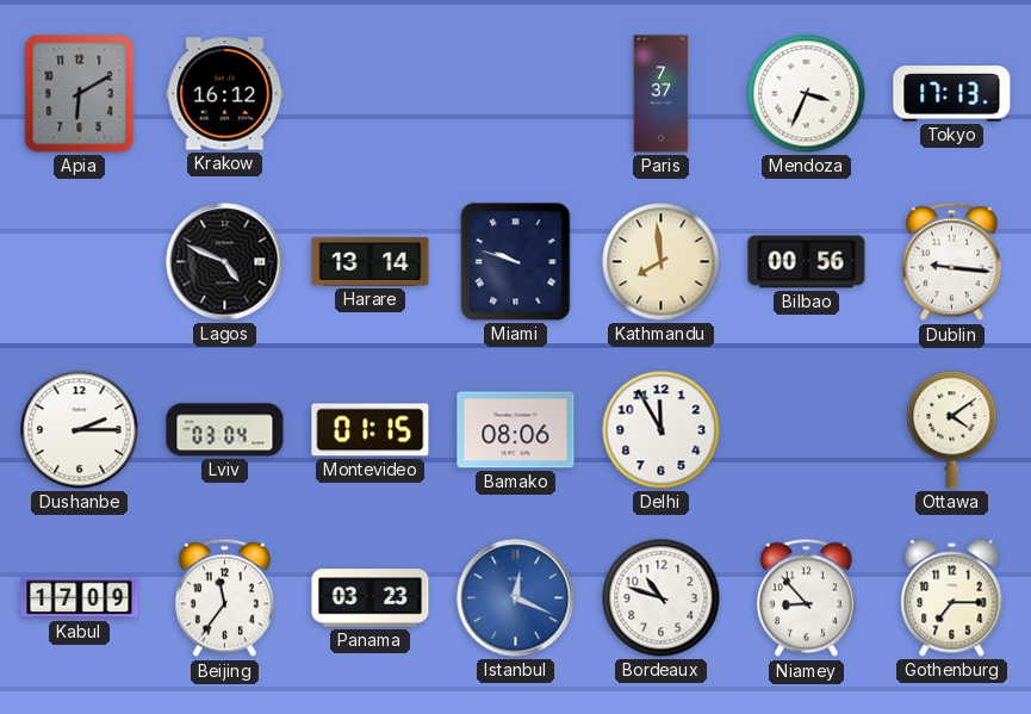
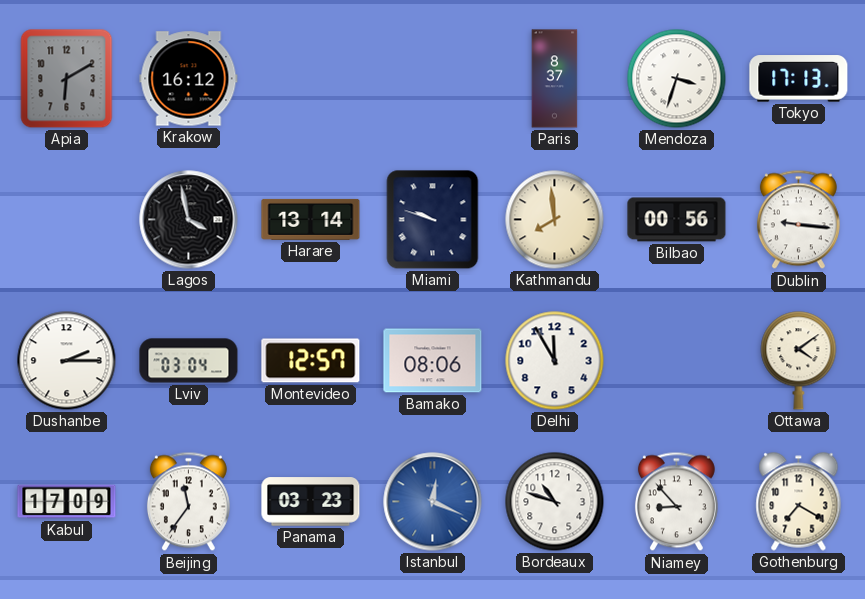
Paris: 7:37 -> 8:37
Mendoza: 3:34 -> 3:33
Lagos: 4:49 -> 3:58
Montevideo: 01:15 -> 12:57
Gothenburg: 7:15 -> 7:20
